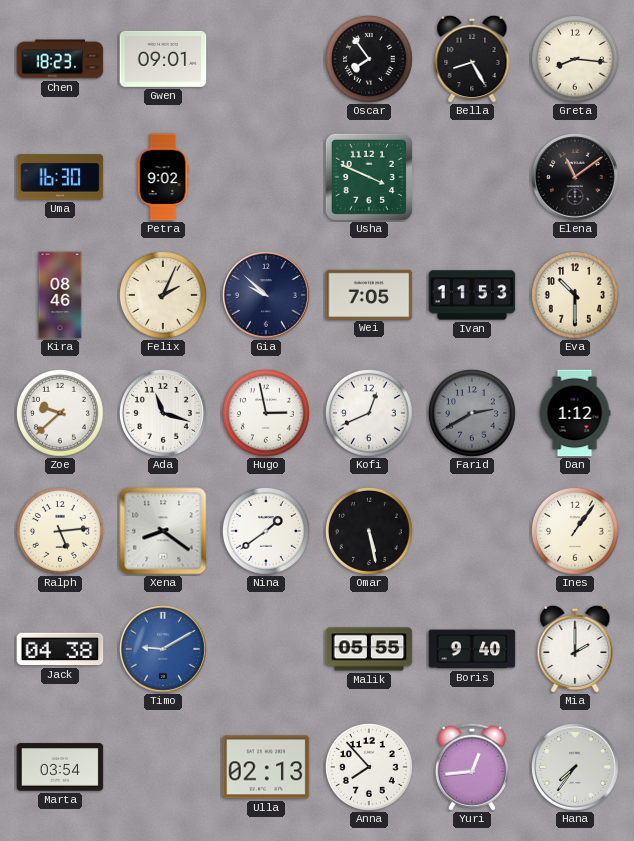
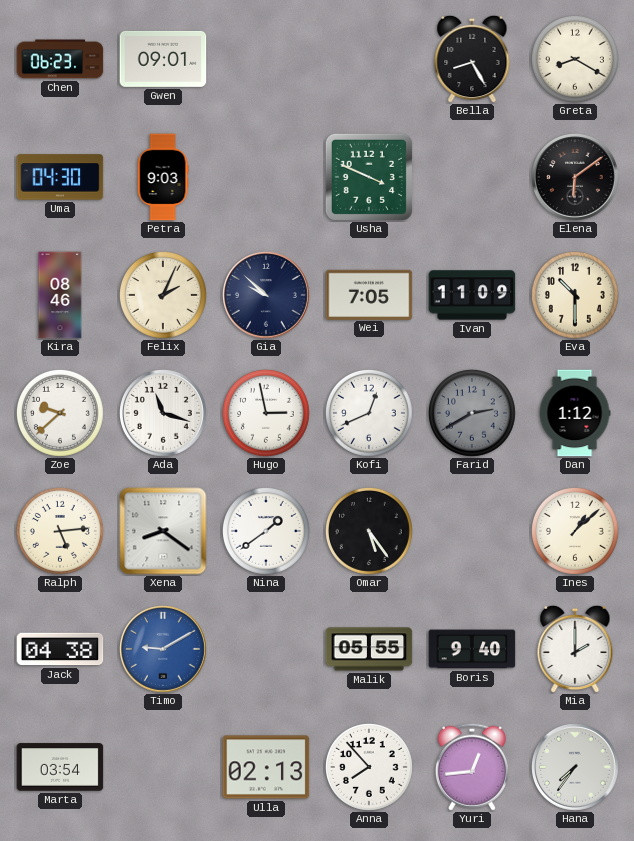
Chen: 18:23 -> 06:23
Oscar: 7:54 -> none
Greta: 8:16 -> 8:20
Uma: 16:30 -> 04:30
Petra: 9:02 -> 9:03
Elena: 11:09 -> 6:09
Ivan: 11:53 -> 11:09
Omar: 5:28 -> 5:24
Ines: 1:06 -> 1:08
